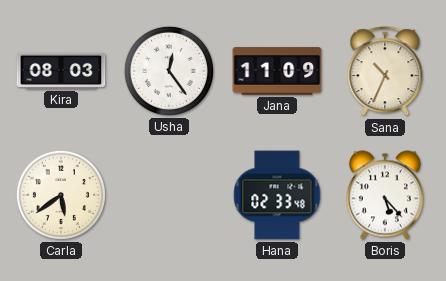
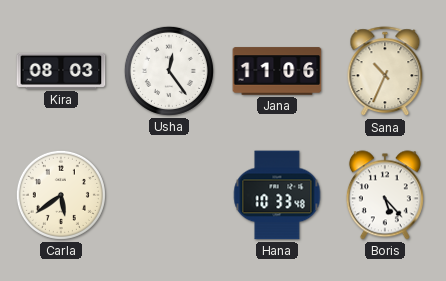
Jana: 11:09 -> 11:06
Hana: 02:33 -> 10:33
